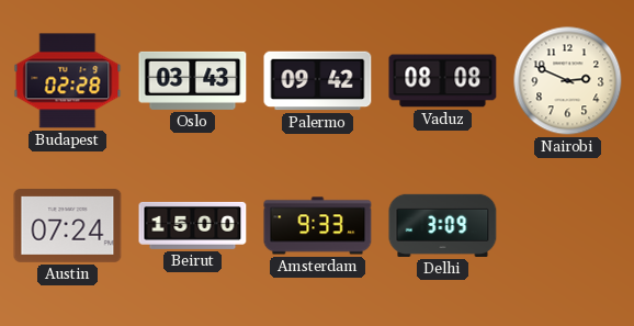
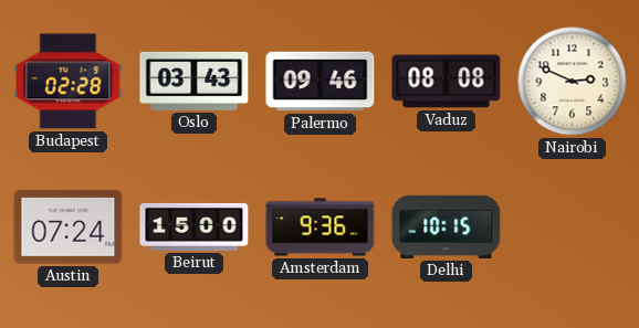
Palermo: 09:42 -> 09:46
Amsterdam: 9:33 -> 9:36
Delhi: 3:09 -> 10:15
